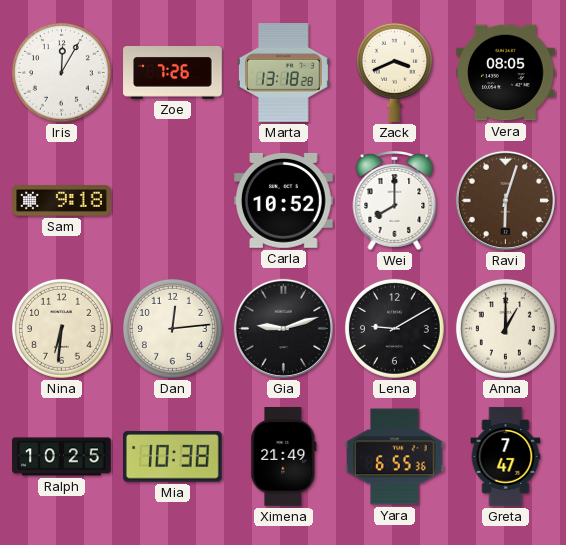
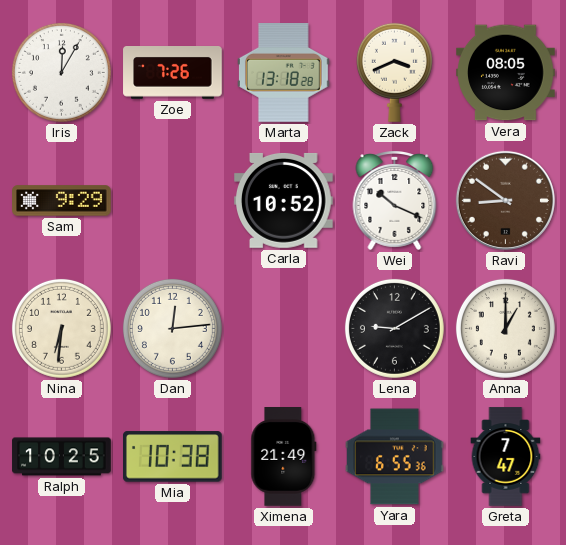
Sam: 9:18 -> 9:29
Wei: 8:00 -> 10:19
Ravi: 6:03 -> 8:51
Gia: 9:12 -> none
